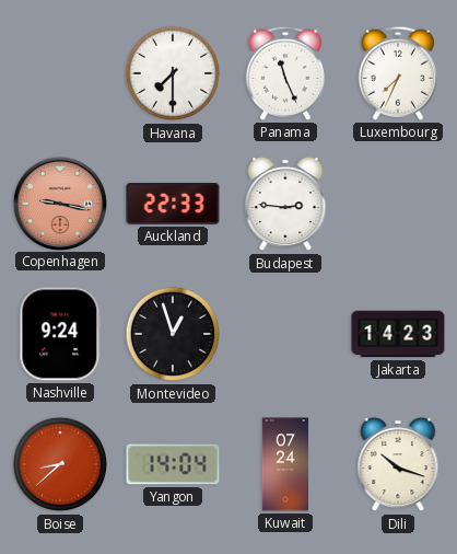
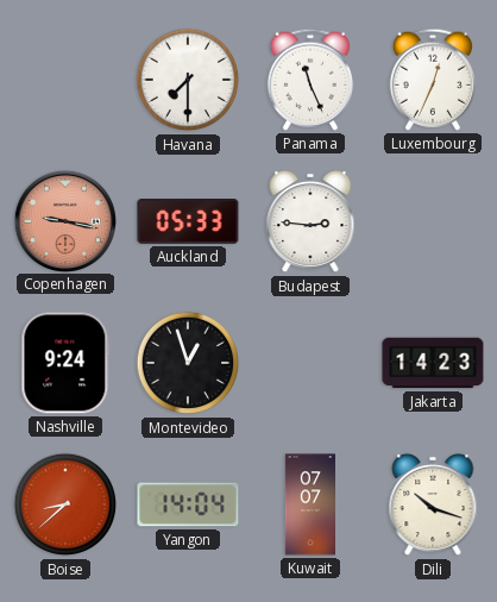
Luxembourg: 7:34 -> 12:34
Auckland: 22:33 -> 05:33
Kuwait: 07:24 -> 07:07
